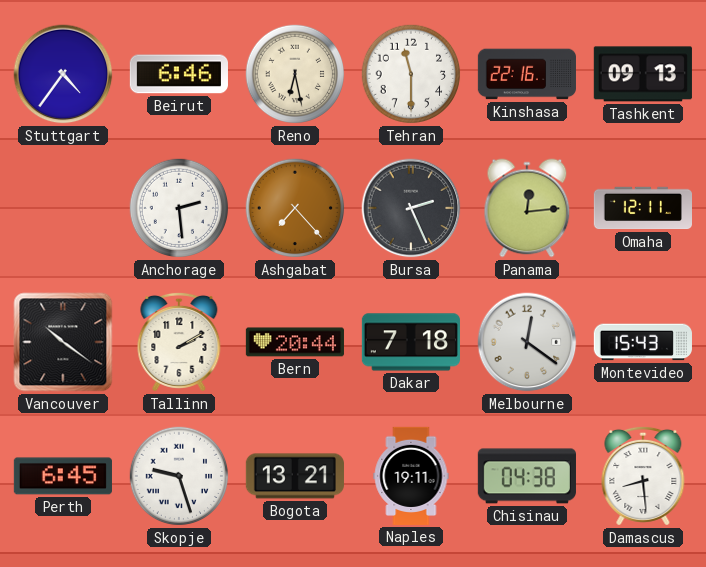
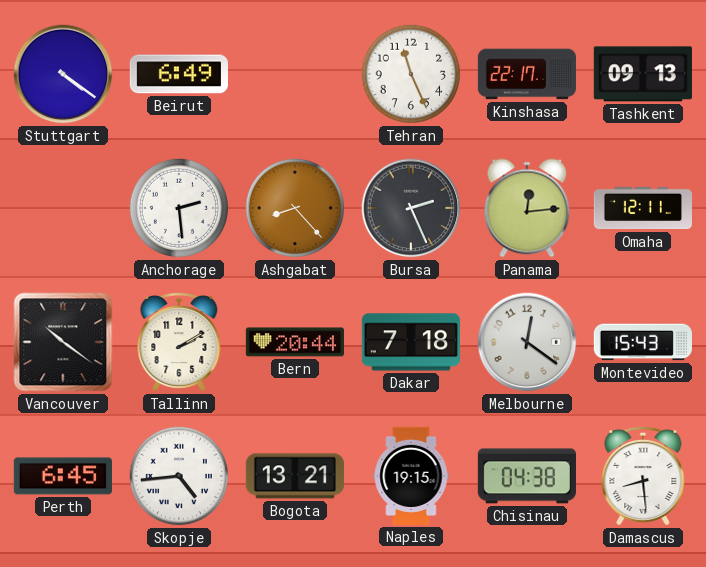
Stuttgart: 4:36 -> 4:21
Beirut: 6:46 -> 6:49
Reno: 6:28 -> none
Tehran: 11:30 -> 11:26
Kinshasa: 22:16 -> 22:17
Ashgabat: 7:23 -> 8:23
Skopje: 9:27 -> 4:44
Naples: 19:11 -> 19:15
